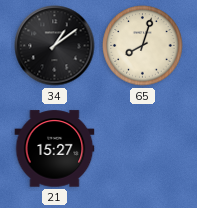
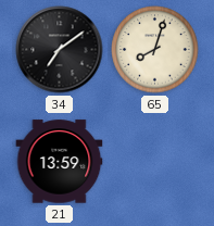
34: 1:09 -> 7:09
21: 15:27 -> 13:59
